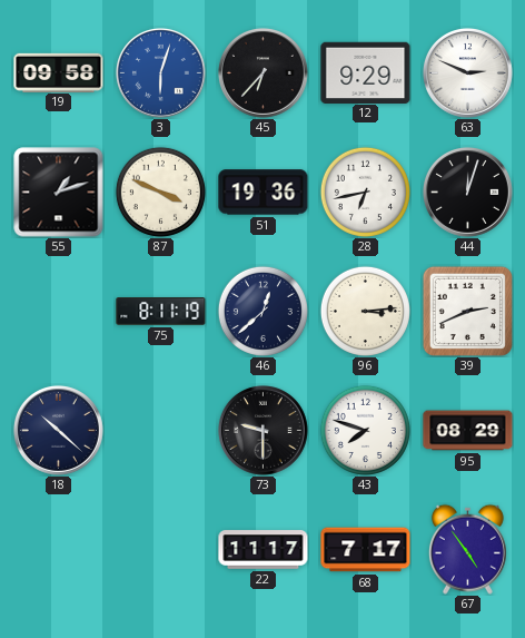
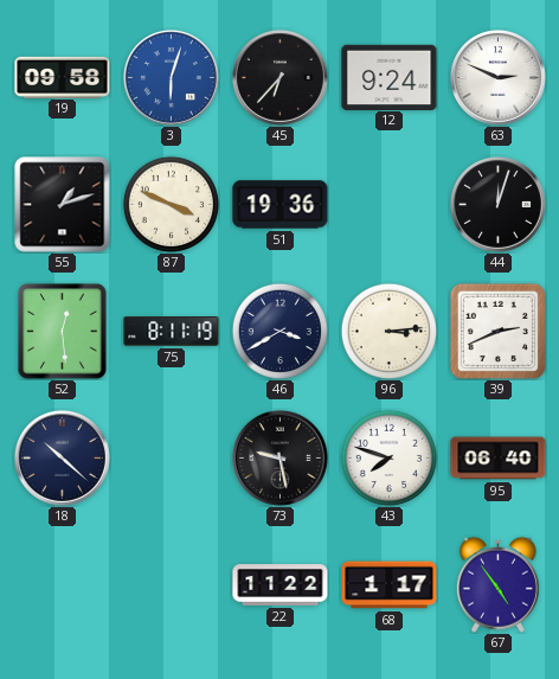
12: 9:29 -> 9:24
28: 6:43 -> none
52: none -> 12:29
46: 12:38 -> 3:40
73: 9:30 -> 9:28
95: 08:29 -> 06:40
22: 11:17 -> 11:22
68: 7:17 -> 1:17
